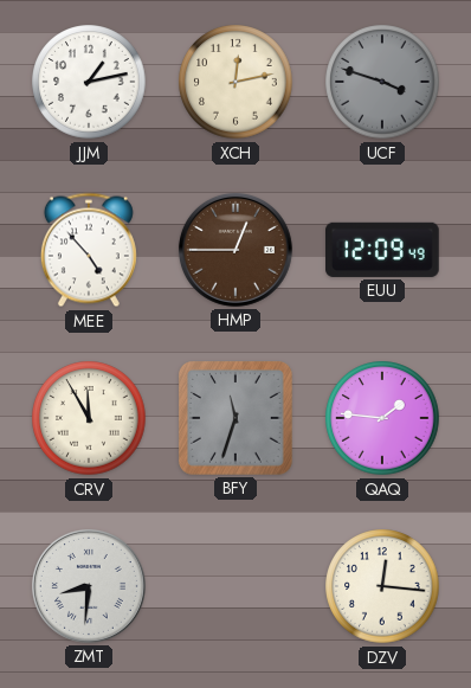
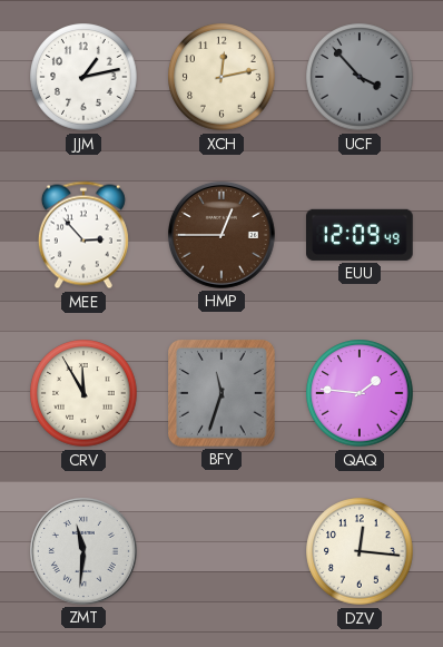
UCF: 3:48 -> 3:53
MEE: 4:53 -> 2:53
ZMT: 8:31 -> 11:31
